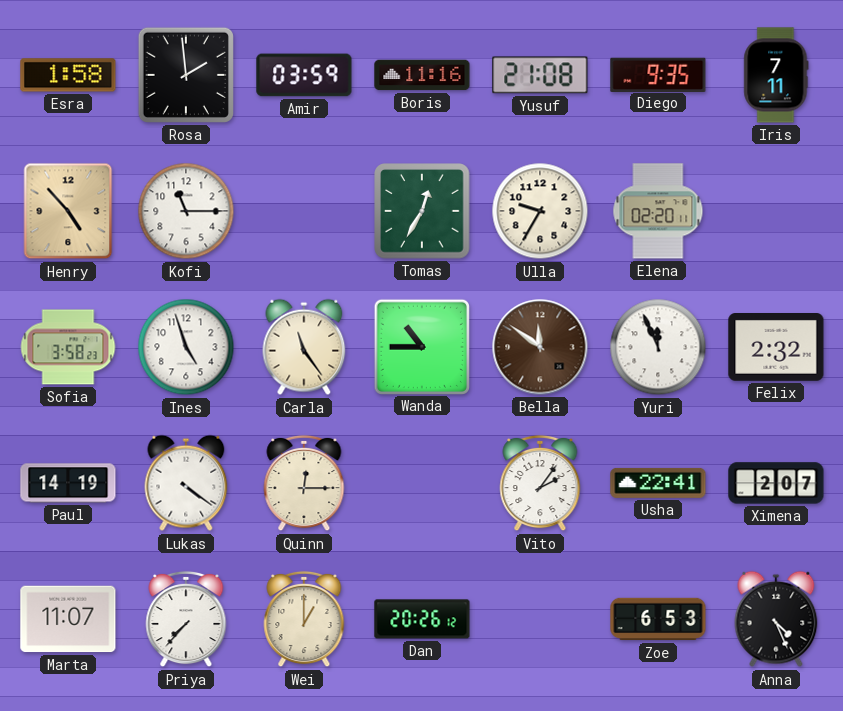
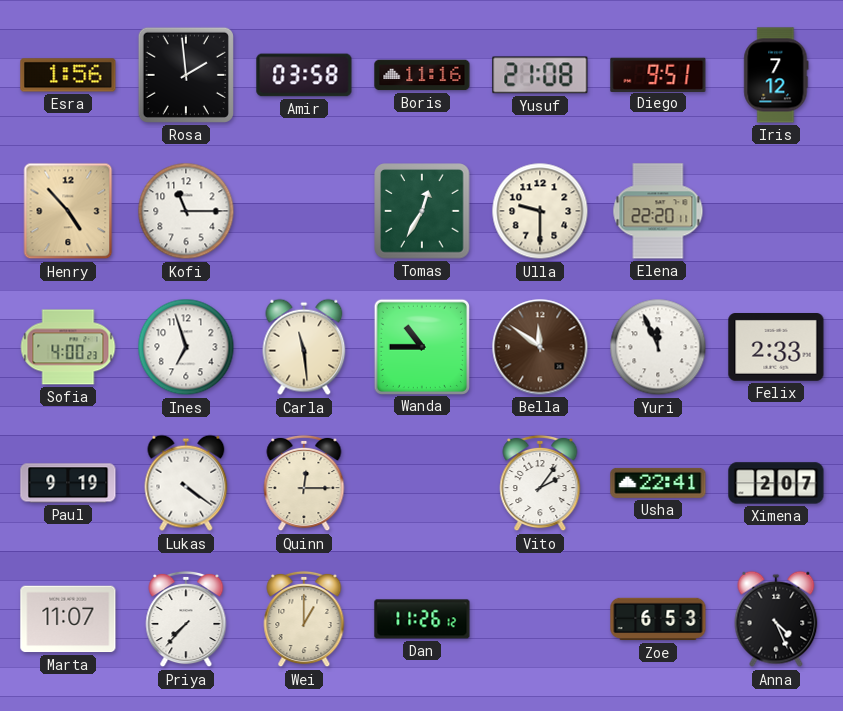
Esra: 1:58 -> 1:56
Amir: 03:59 -> 03:58
Diego: 9:35 -> 9:51
Iris: 7:11 -> 7:12
Ulla: 9:35 -> 9:30
Elena: 02:20 -> 22:20
Sofia: 3:58 -> 4:00
Ines: 4:57 -> 6:57
Carla: 11:24 -> 11:29
Felix: 2:32 -> 2:33
Paul: 14:19 -> 9:19
Dan: 20:26 -> 11:26
